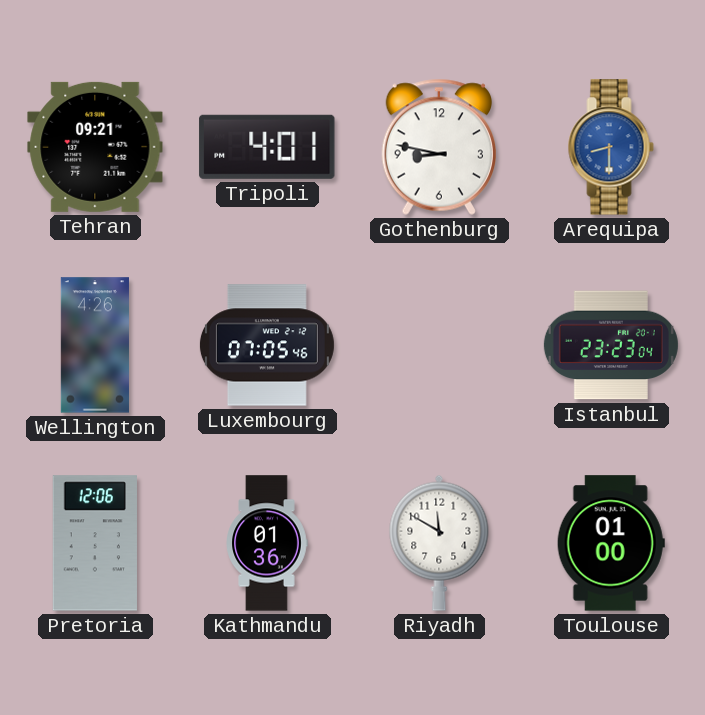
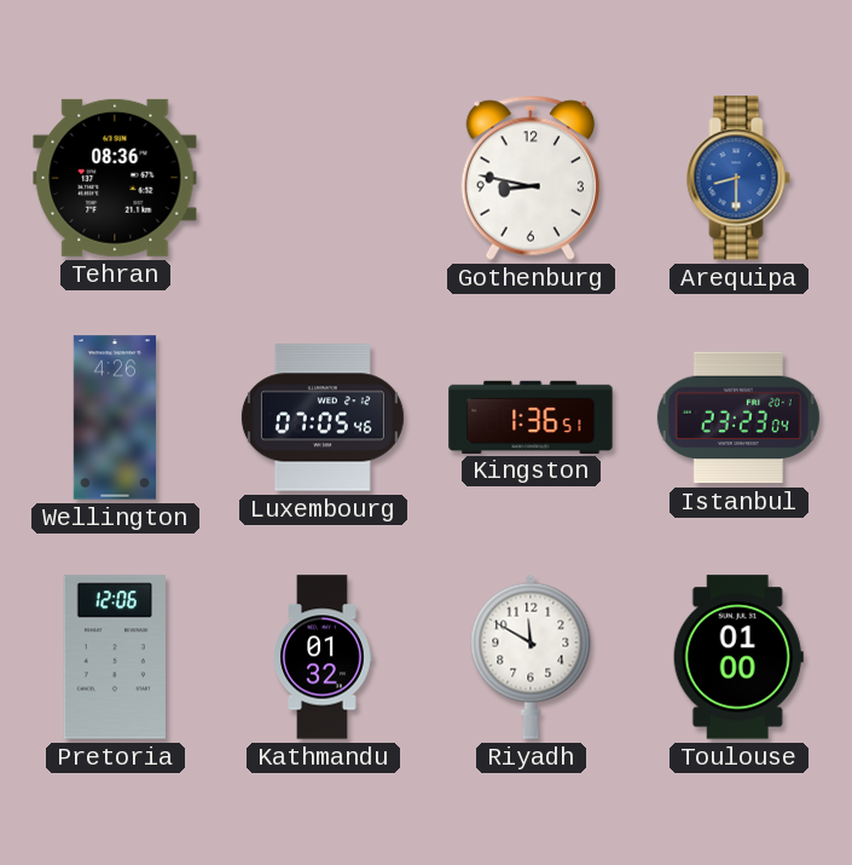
Tehran: 09:21 -> 08:36
Tripoli: 4:01 -> none
Kingston: none -> 1:36
Kathmandu: 01:36 -> 01:32
